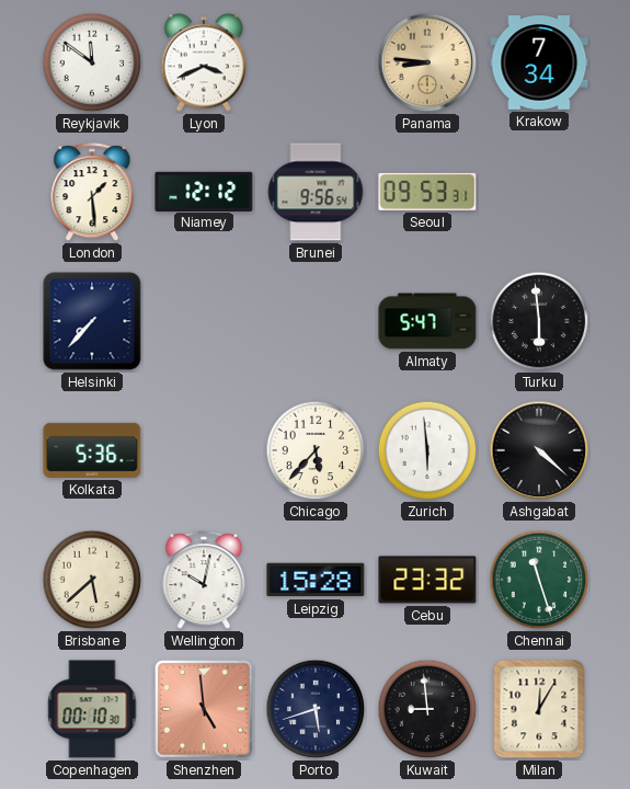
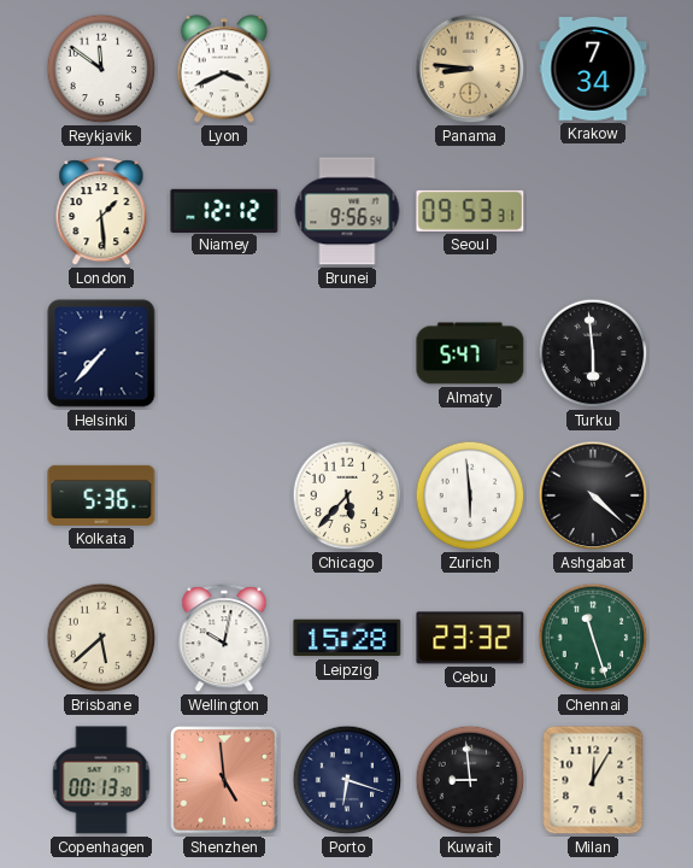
Copenhagen: 00:10 -> 00:13
Porto: 5:42 -> 6:18
